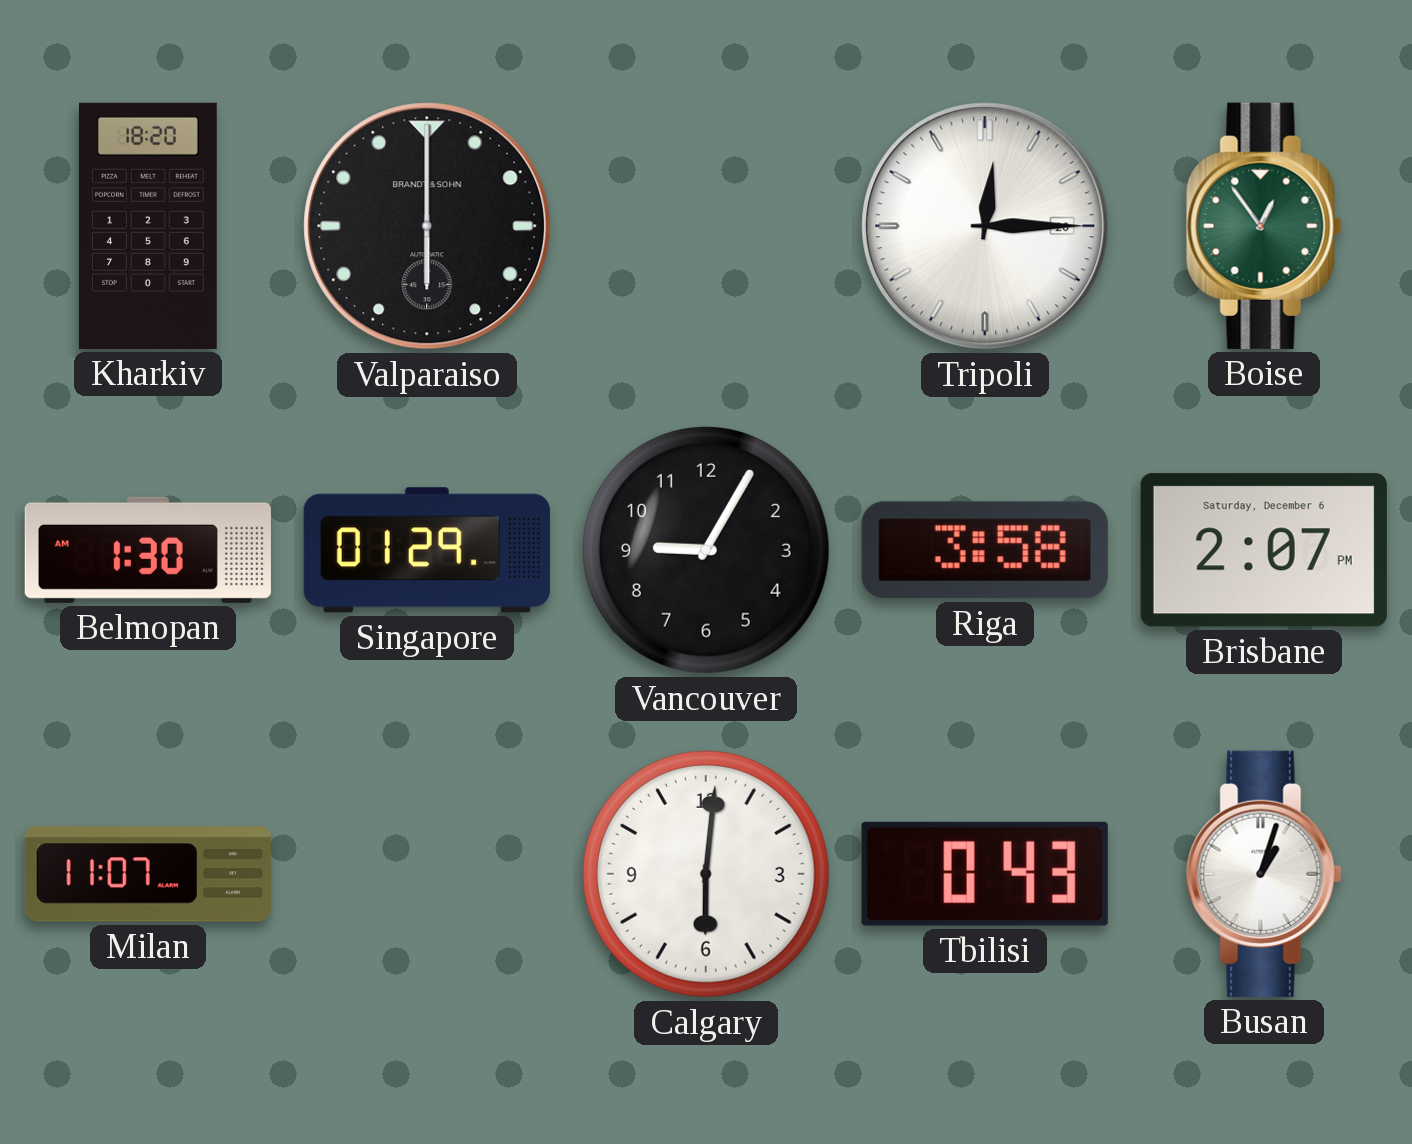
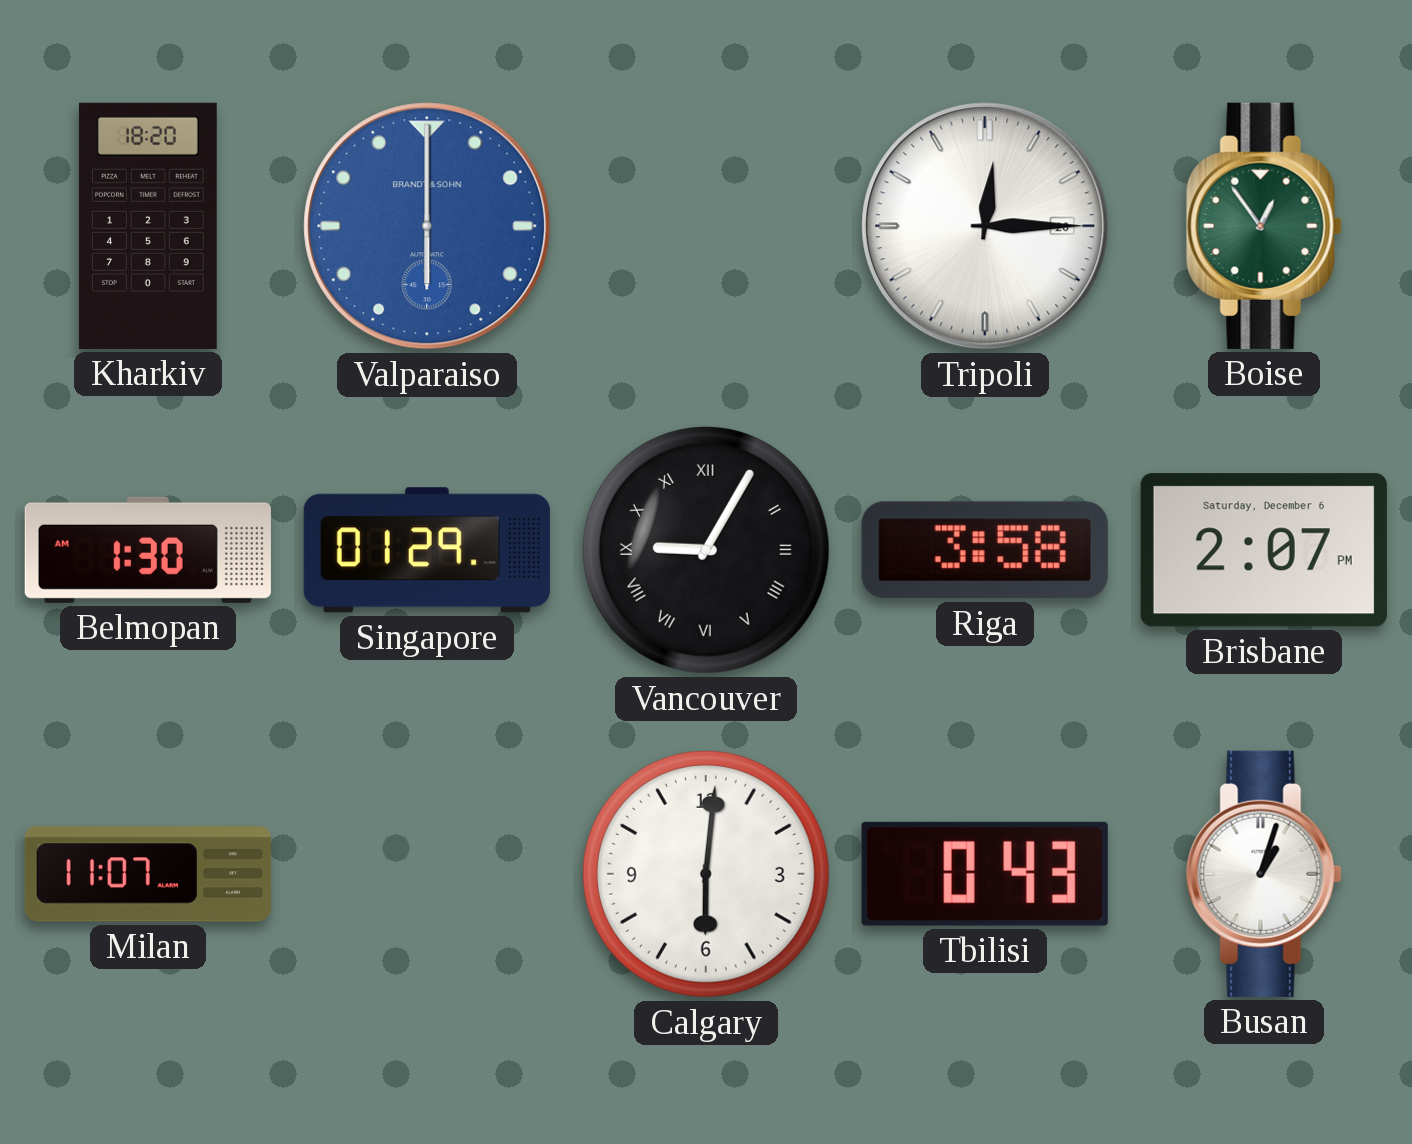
Valparaiso dial: black -> blue
Vancouver numerals: Arabic -> Roman
